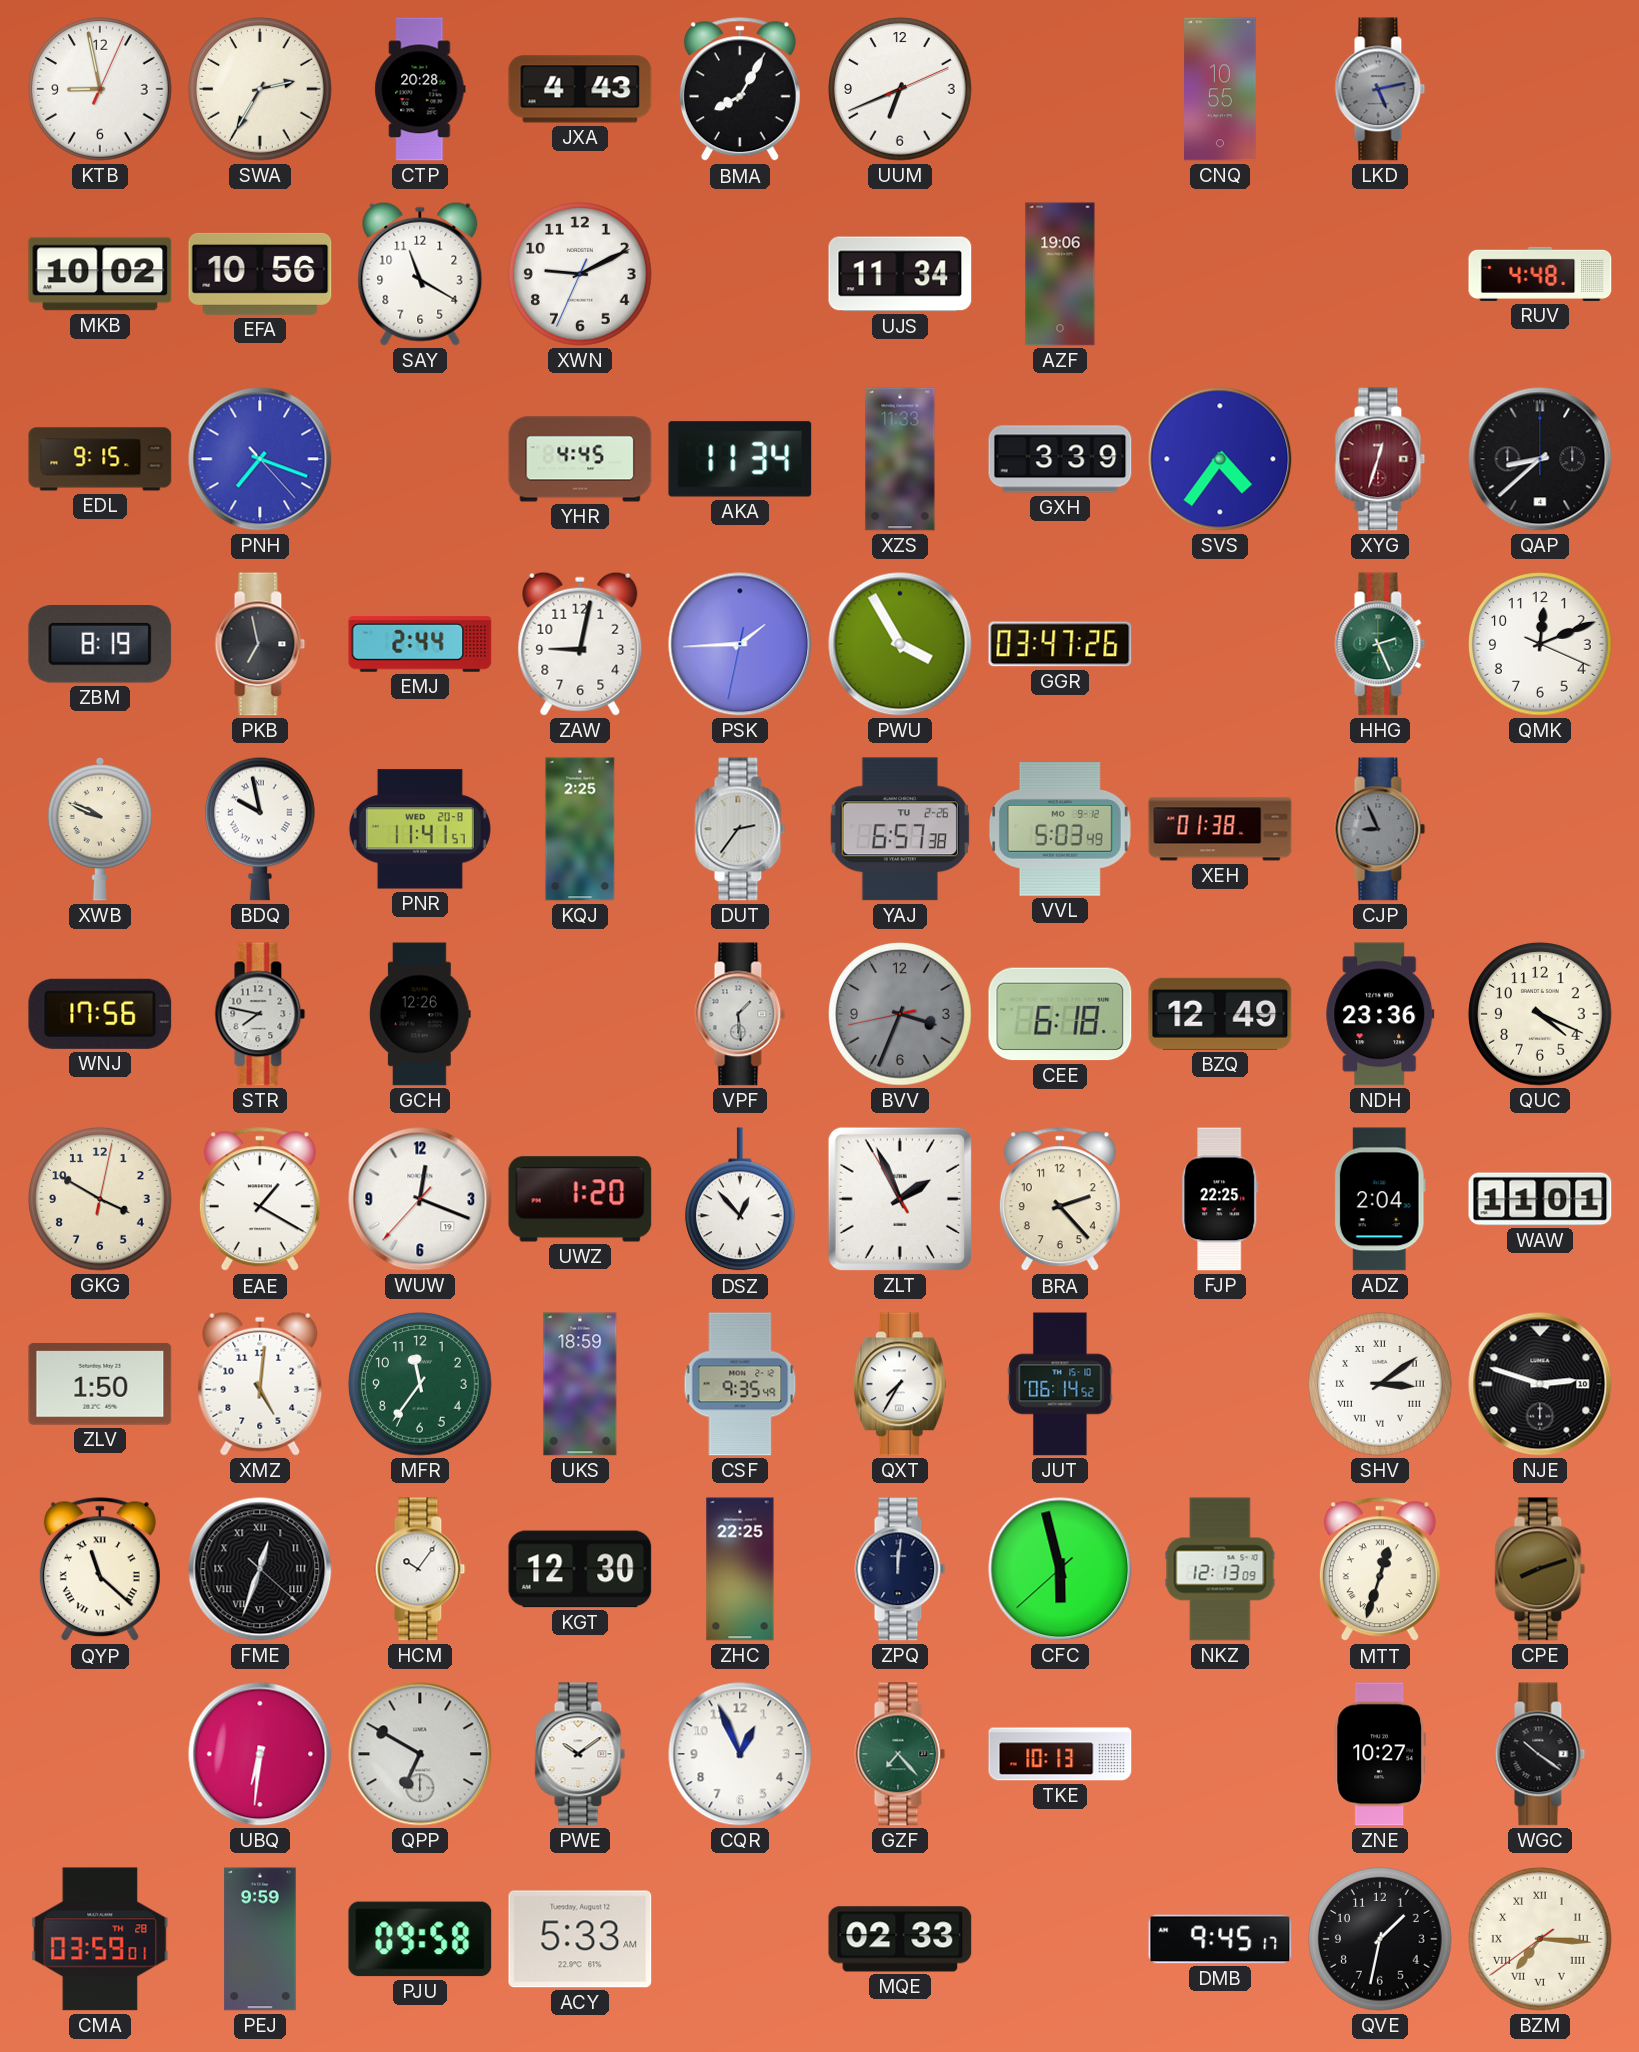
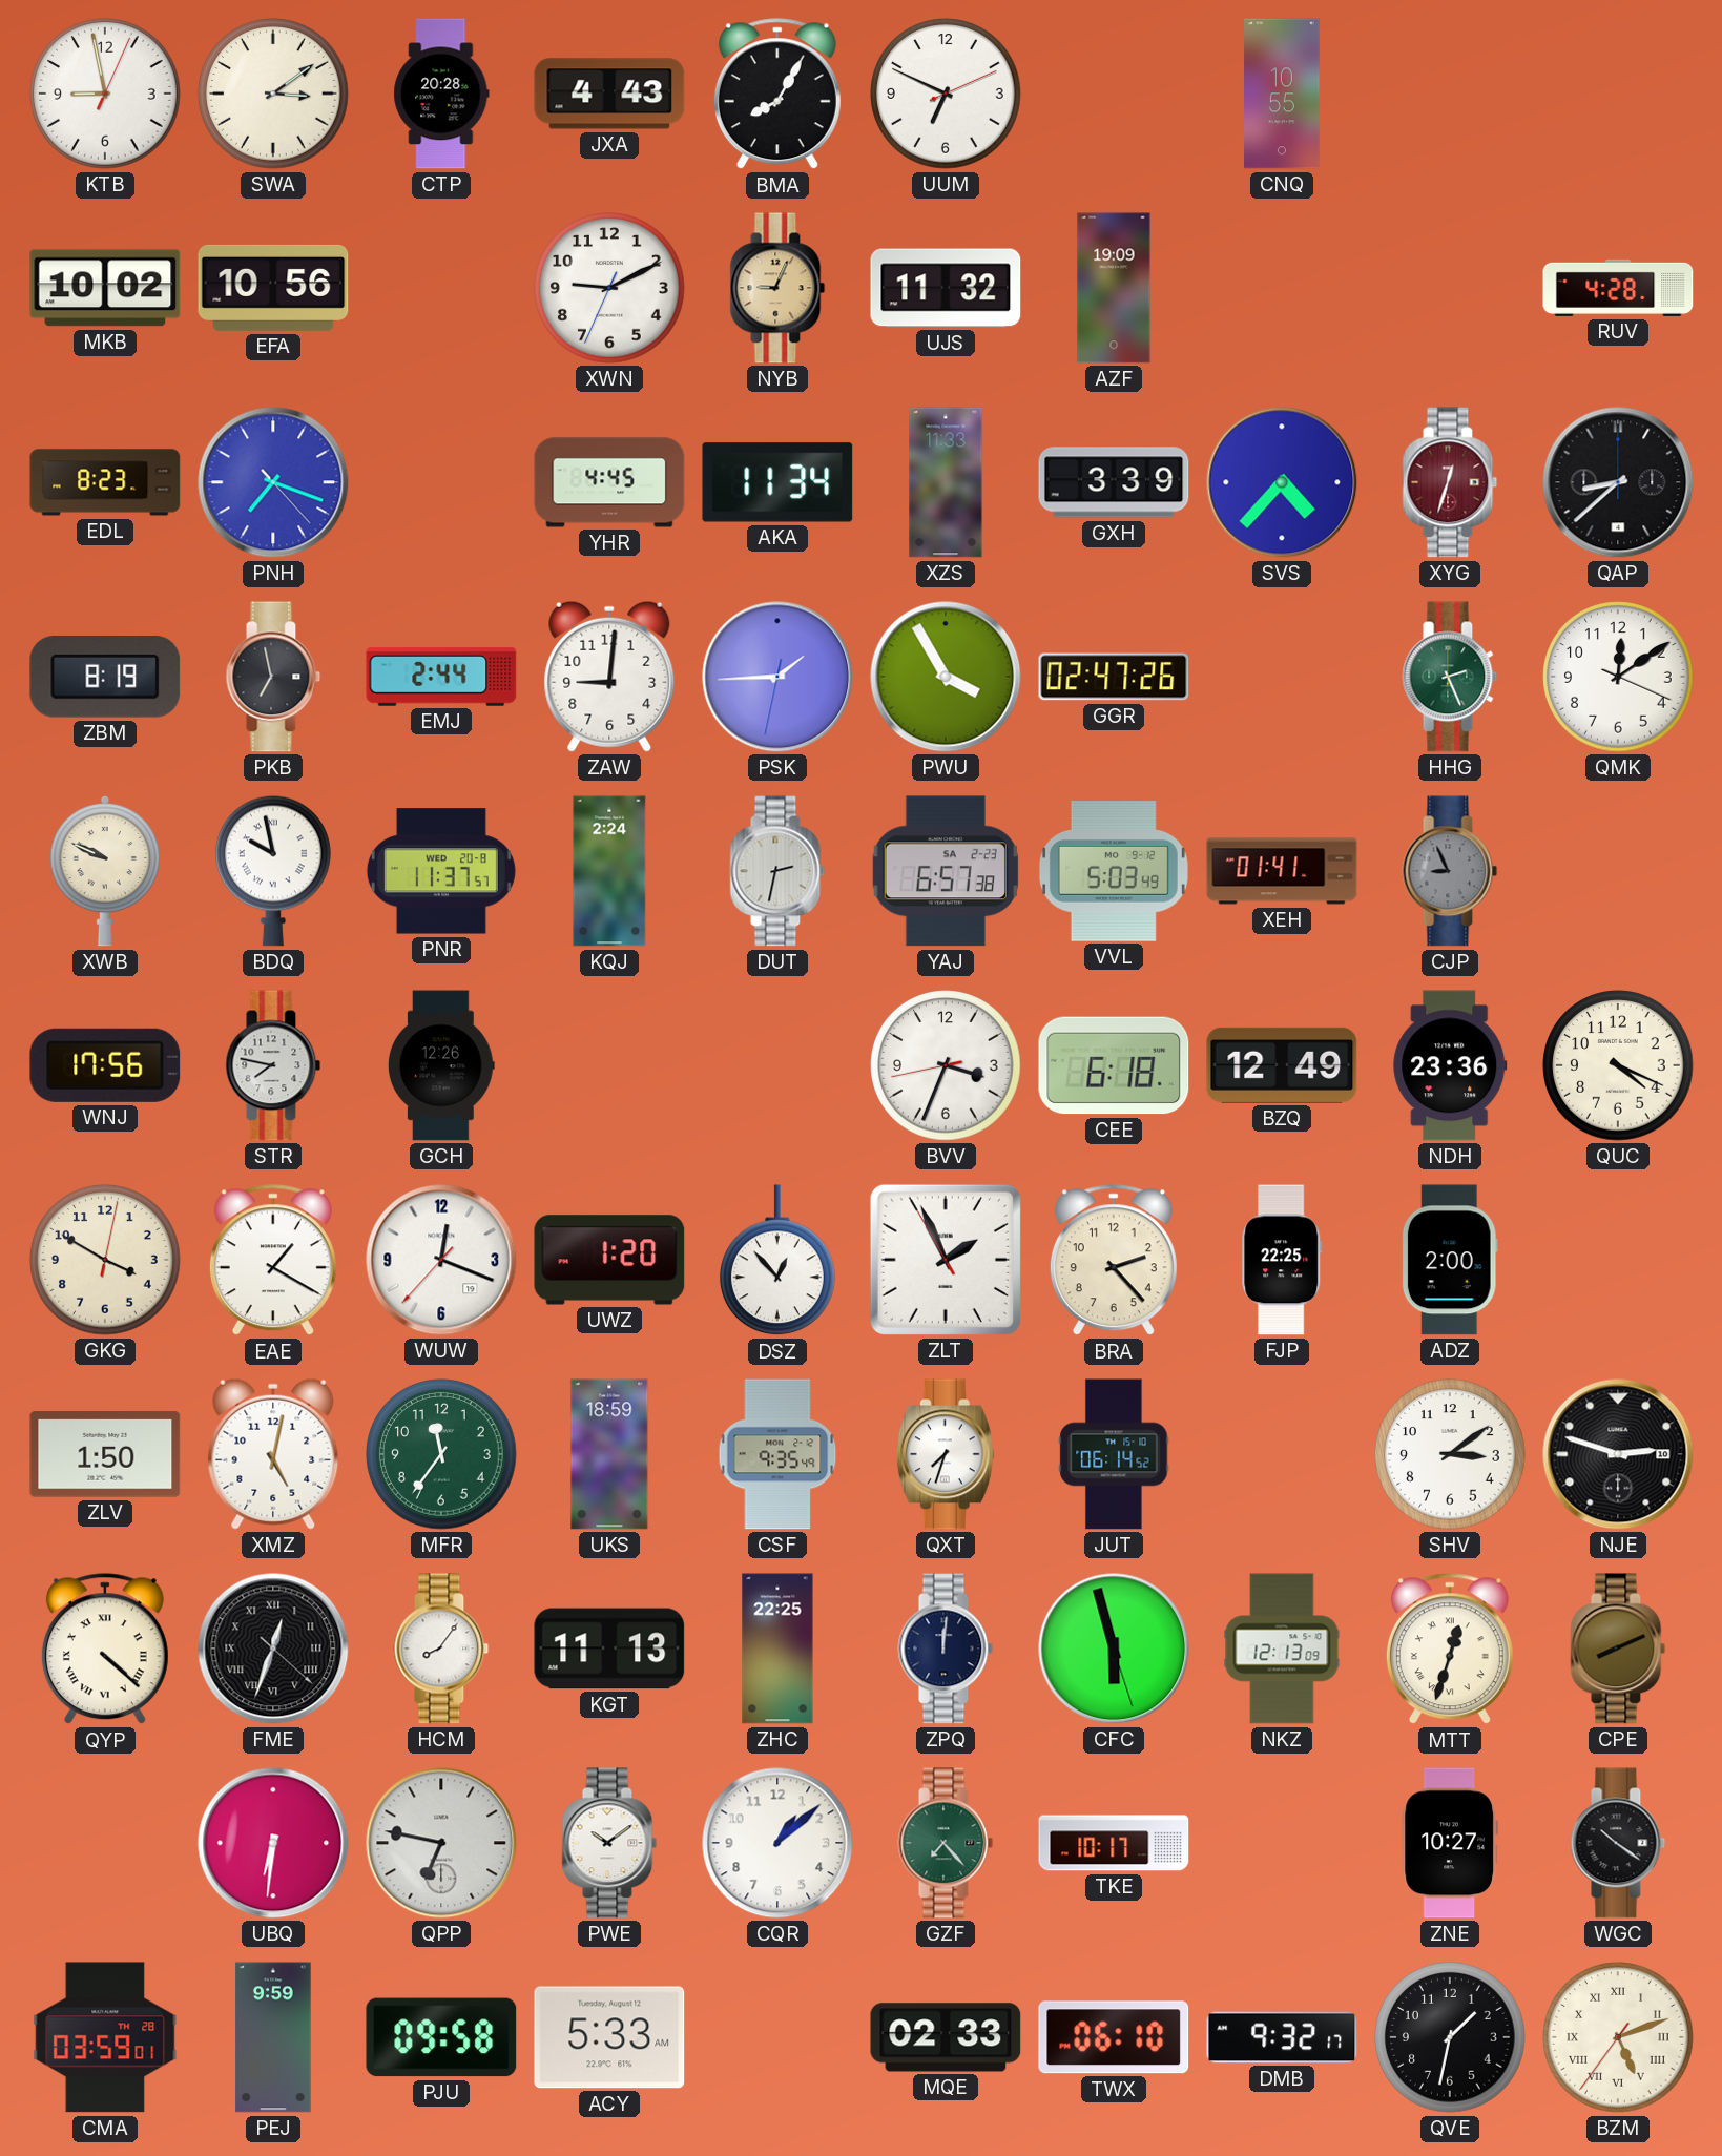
SWA: 2:35 -> 3:09
UUM: 6:41 -> 6:49
LKD: 5:13 -> none
SAY: 11:20 -> none
NYB: none -> 9:04
UJS: 11:34 -> 11:32
AZF: 19:06 -> 19:09
RUV: 4:48 -> 4:28
EDL: 9:15 -> 8:23
SVS: 4:36 -> 4:37
ZAW: 9:02 -> 9:01
GGR: 03:47 -> 02:47
QMK: 12:11 -> 12:09
PNR: 11:41 -> 11:37
KQJ: 2:25 -> 2:24
DUT: 2:36 -> 2:32
YAJ date: TU 2-26 -> SA 2-23
XEH: 01:38 -> 01:41
VPF: 1:29 -> none
BVV dial: grey -> white
ADZ: 2:04 -> 2:00
WAW: 11:01 -> none
XMZ: 5:01 -> 5:02
QXT: 7:35 -> 7:33
SHV numerals: Roman -> Arabic
QYP: 11:22 -> 4:22
HCM: 10:06 -> 8:06
KGT: 12:30 -> 11:13
CFC: 5:57:38 -> 5:57:27
CPE: 8:12 -> 8:11
QPP: 6:50 -> 6:47
CQR: 12:56 -> 1:08
TKE: 10:13 -> 10:17
TWX: none -> 06:10
DMB: 9:45 -> 9:32
BZM: 7:15 -> 5:11
